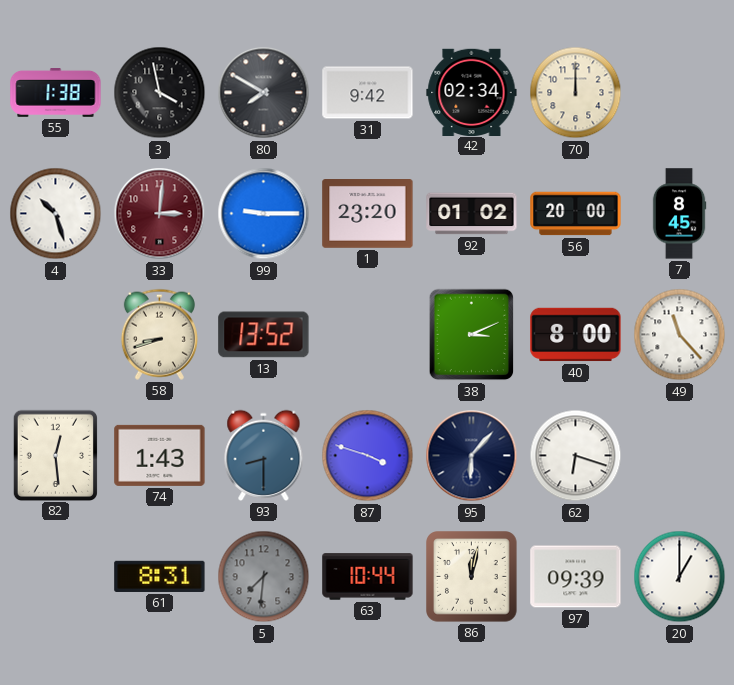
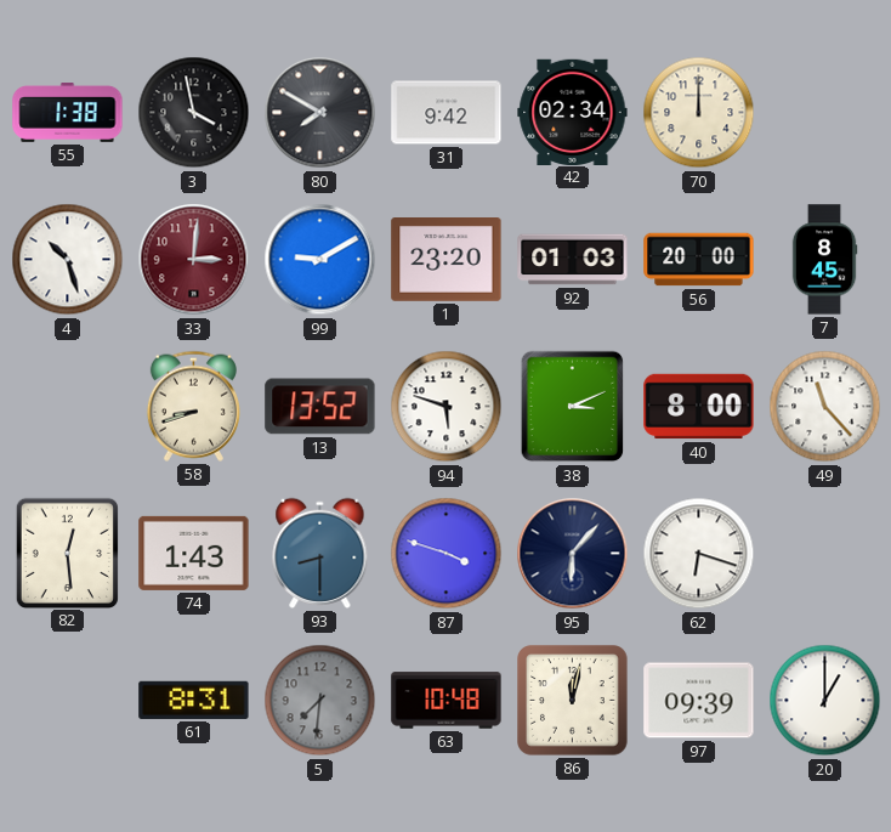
99: 9:15 -> 9:10
92: 01:02 -> 01:03
94: none -> 5:48
63: 10:44 -> 10:48
